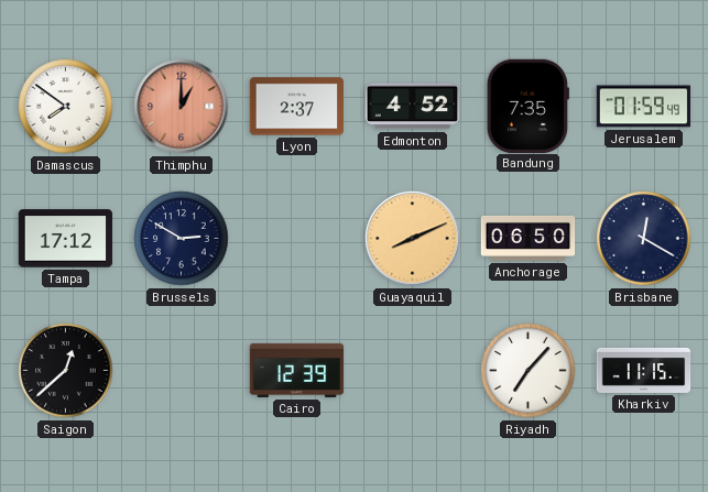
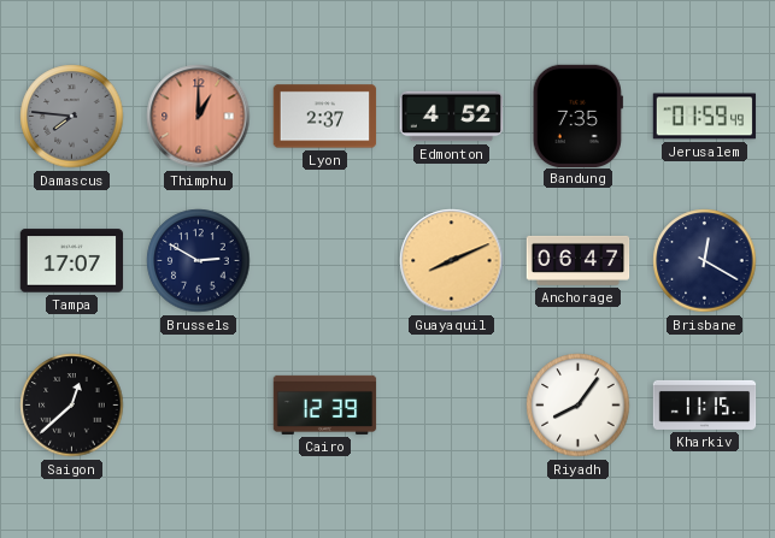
Damascus: 7:51 -> 7:46
Damascus dial: white -> grey
Tampa: 17:12 -> 17:07
Anchorage: 06:50 -> 06:47
Riyadh: 7:07 -> 8:06
